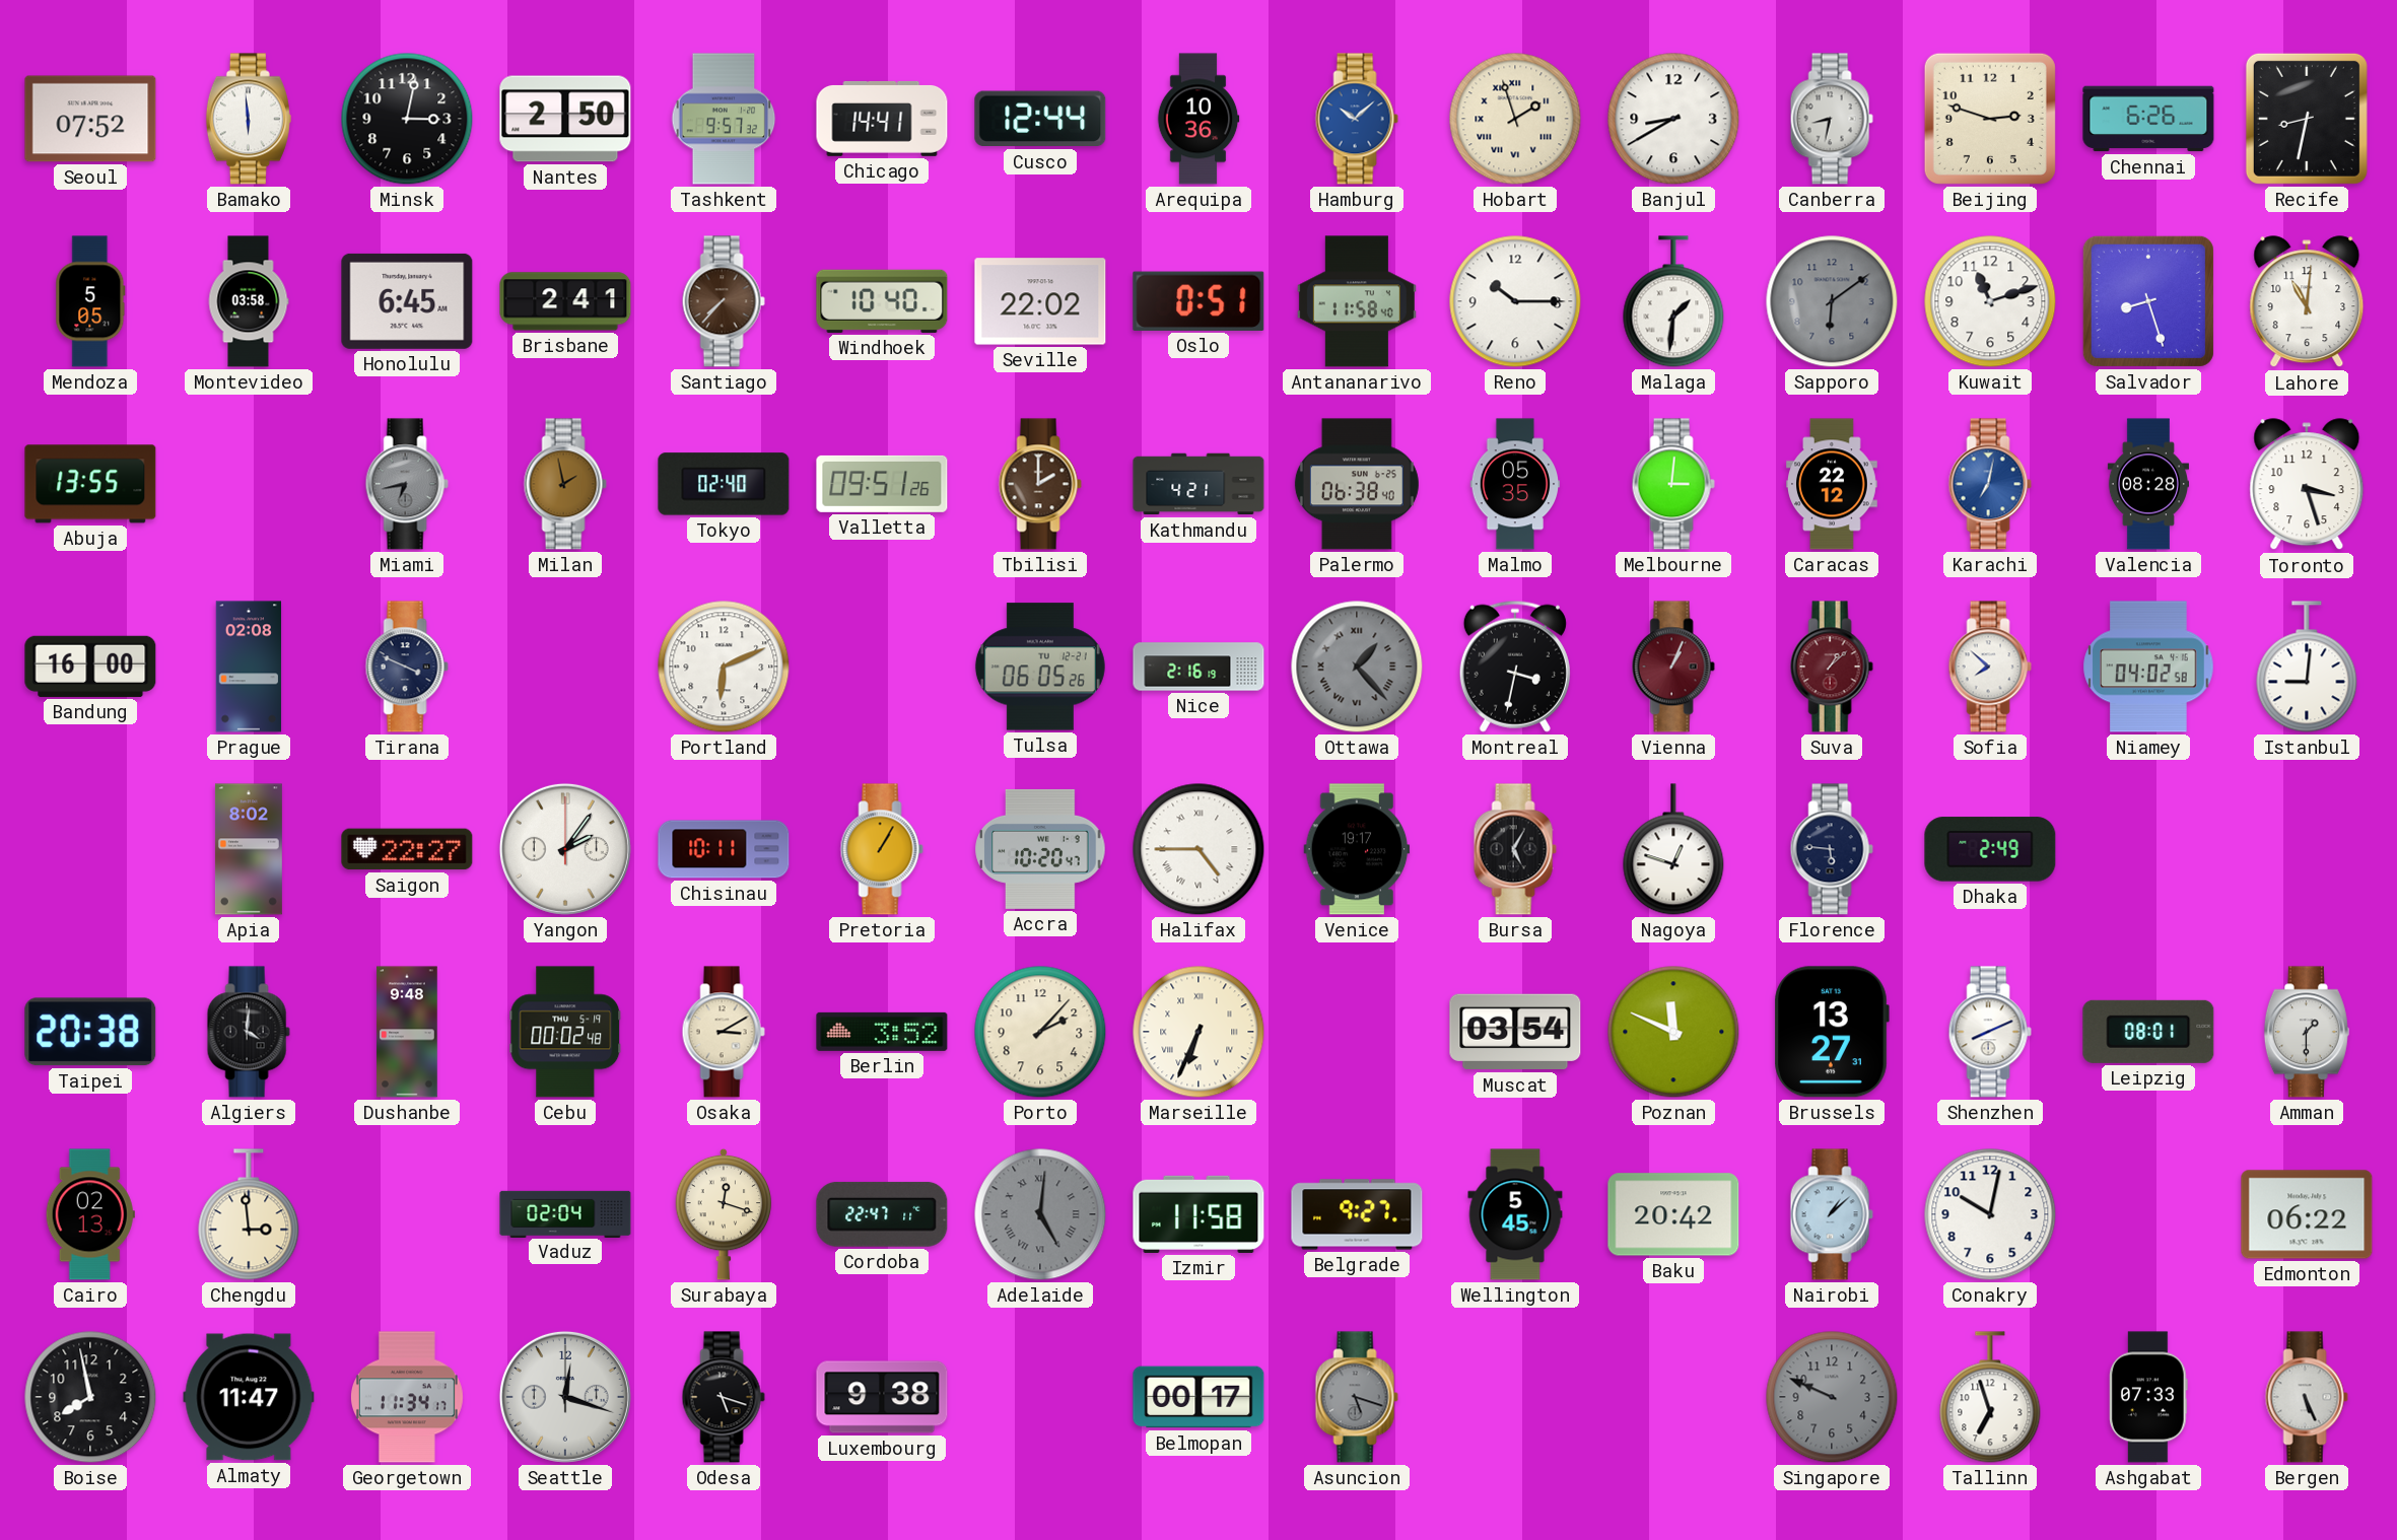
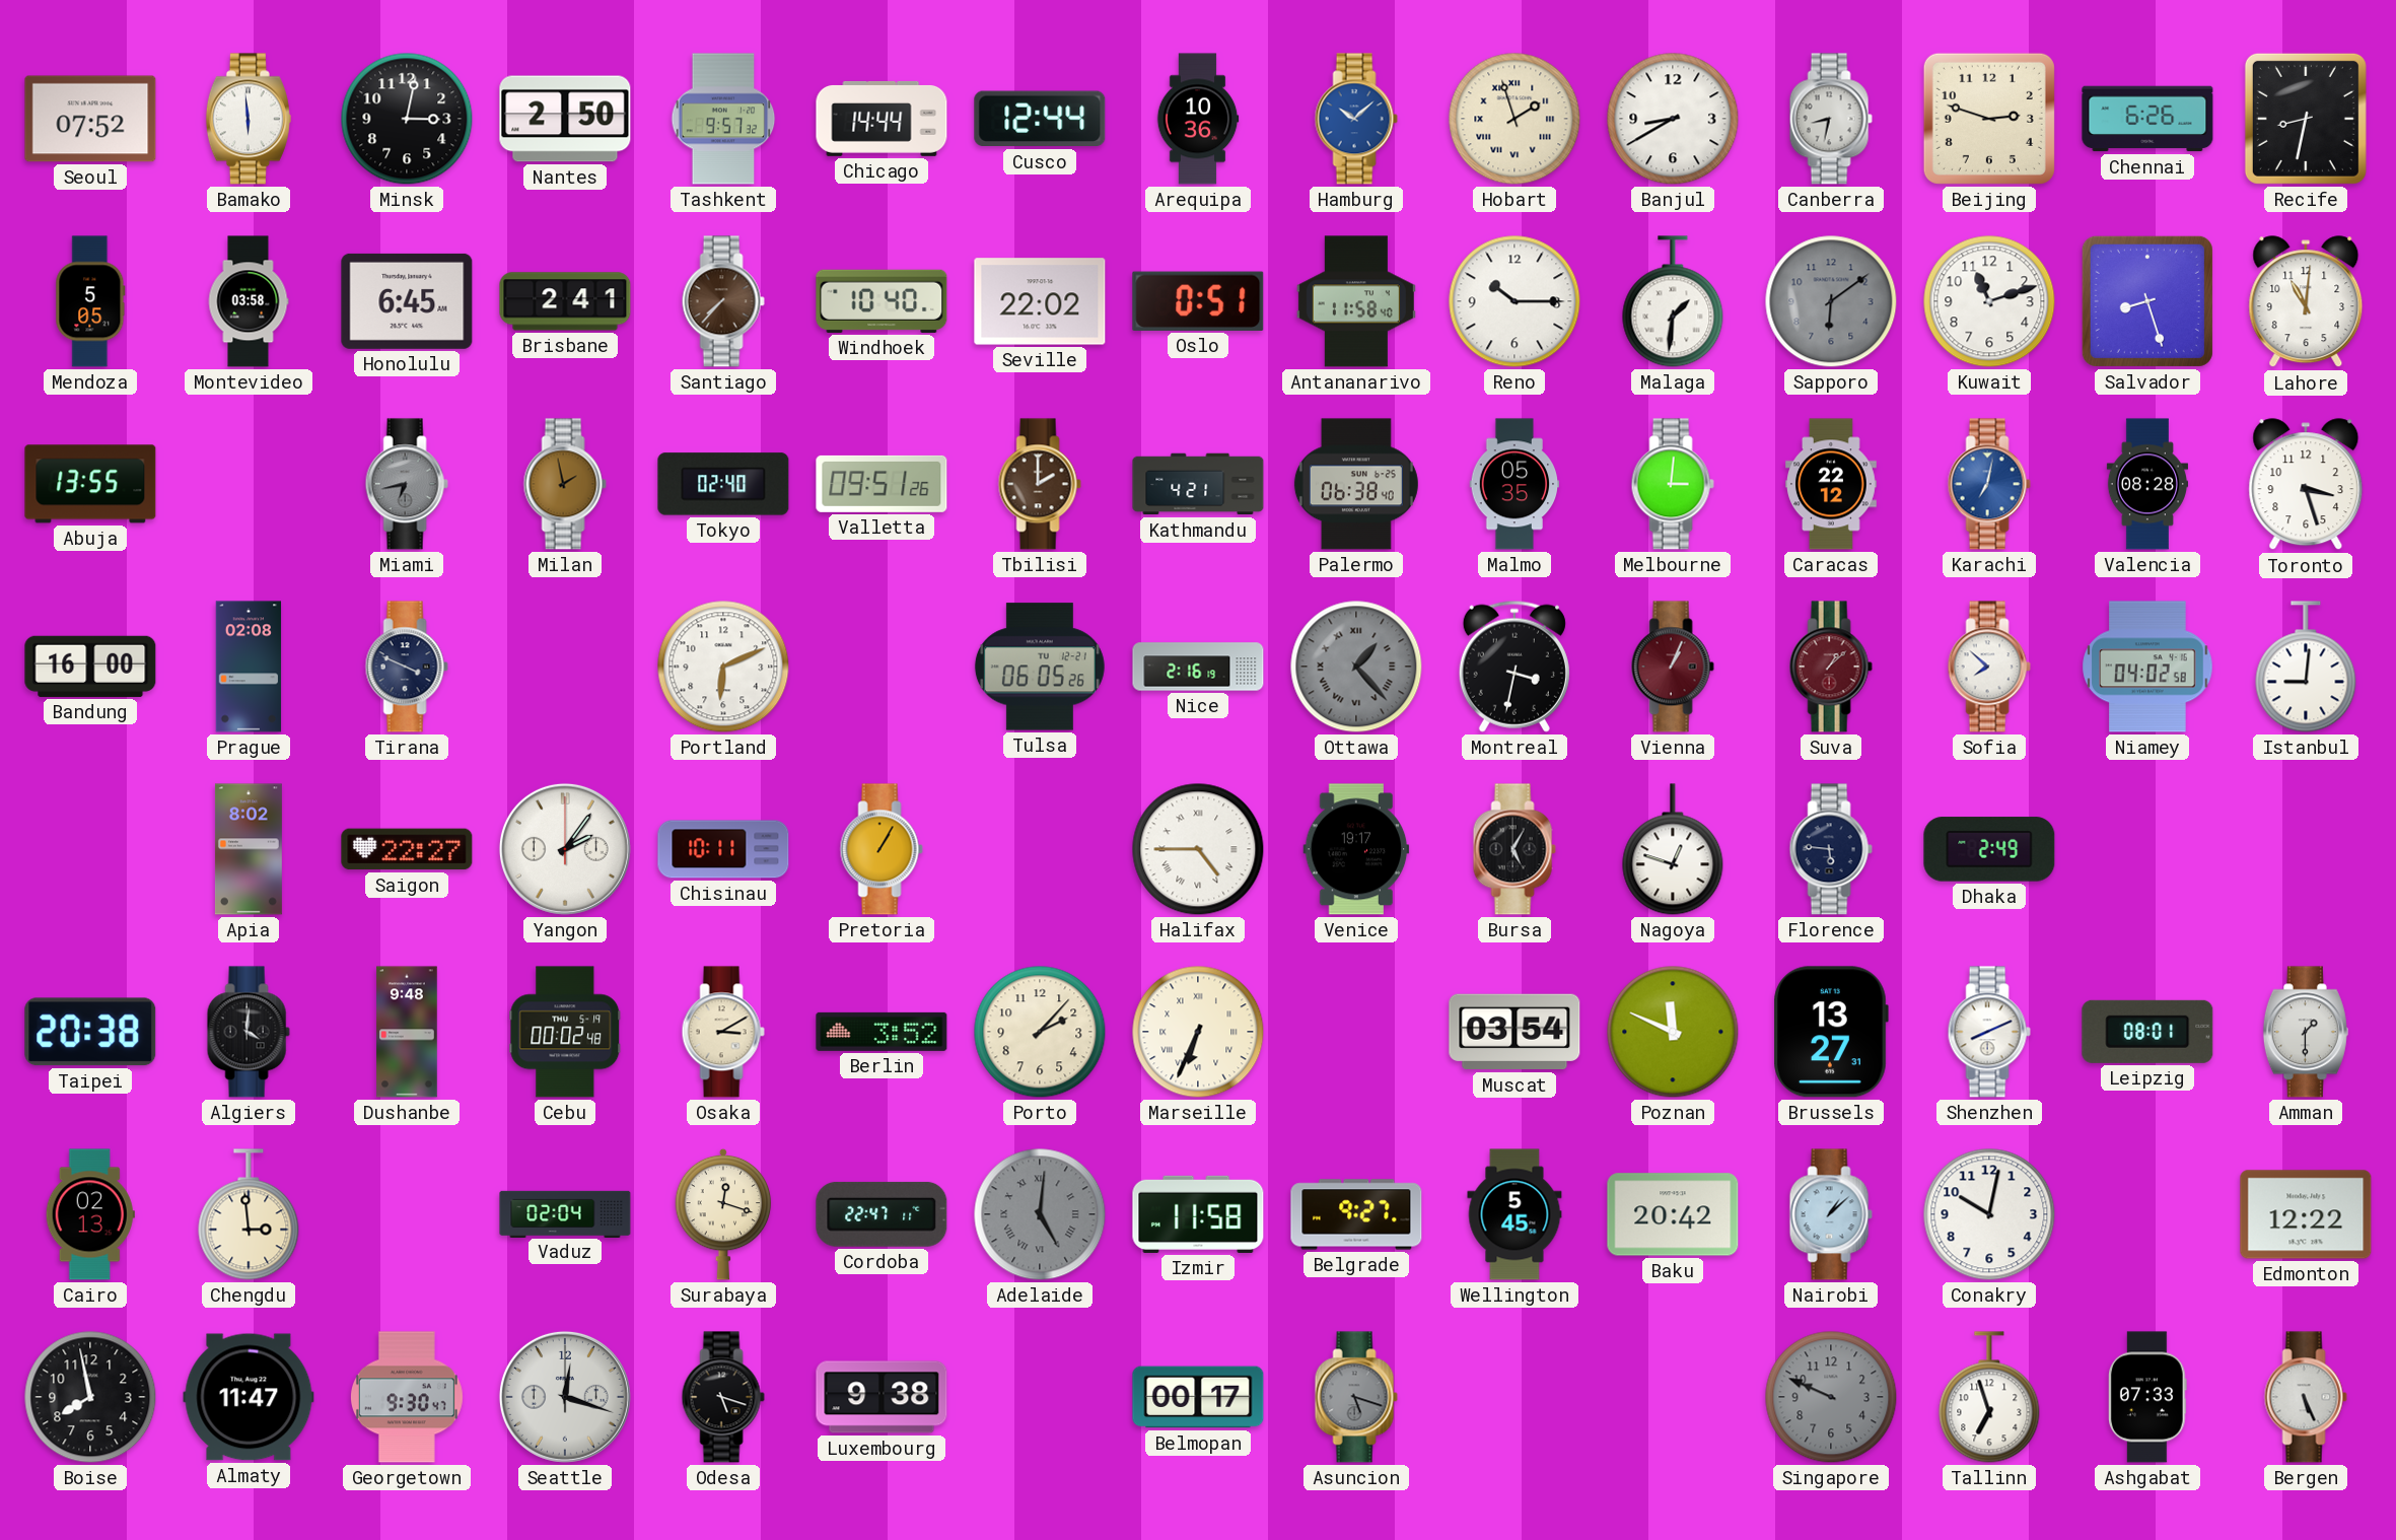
Chicago: 14:41 -> 14:44
Accra: 10:20 -> none
Edmonton: 06:22 -> 12:22
Georgetown: 11:34 -> 9:30
